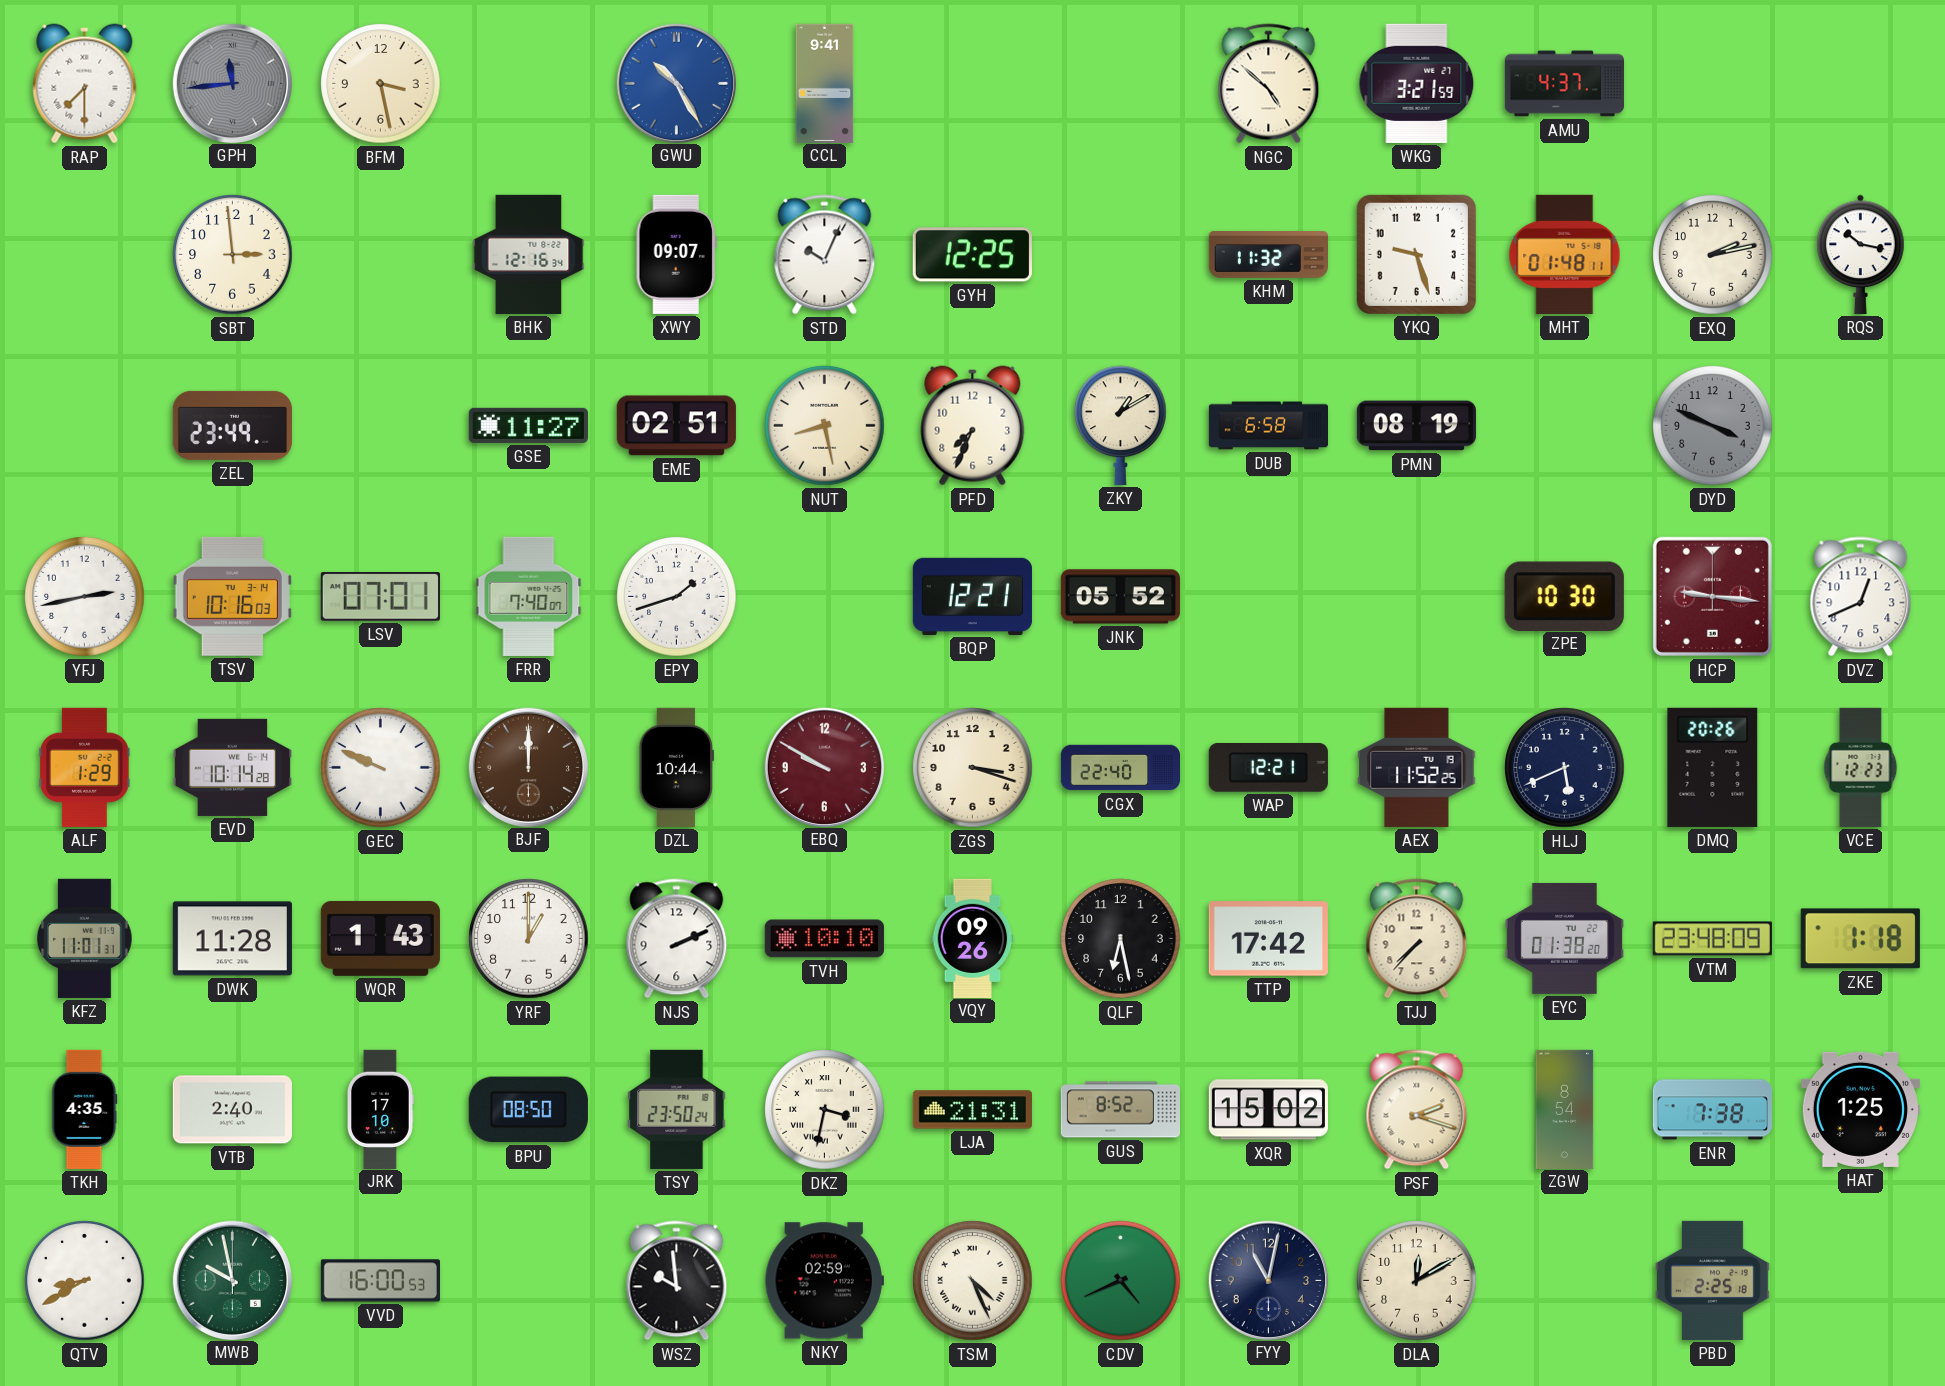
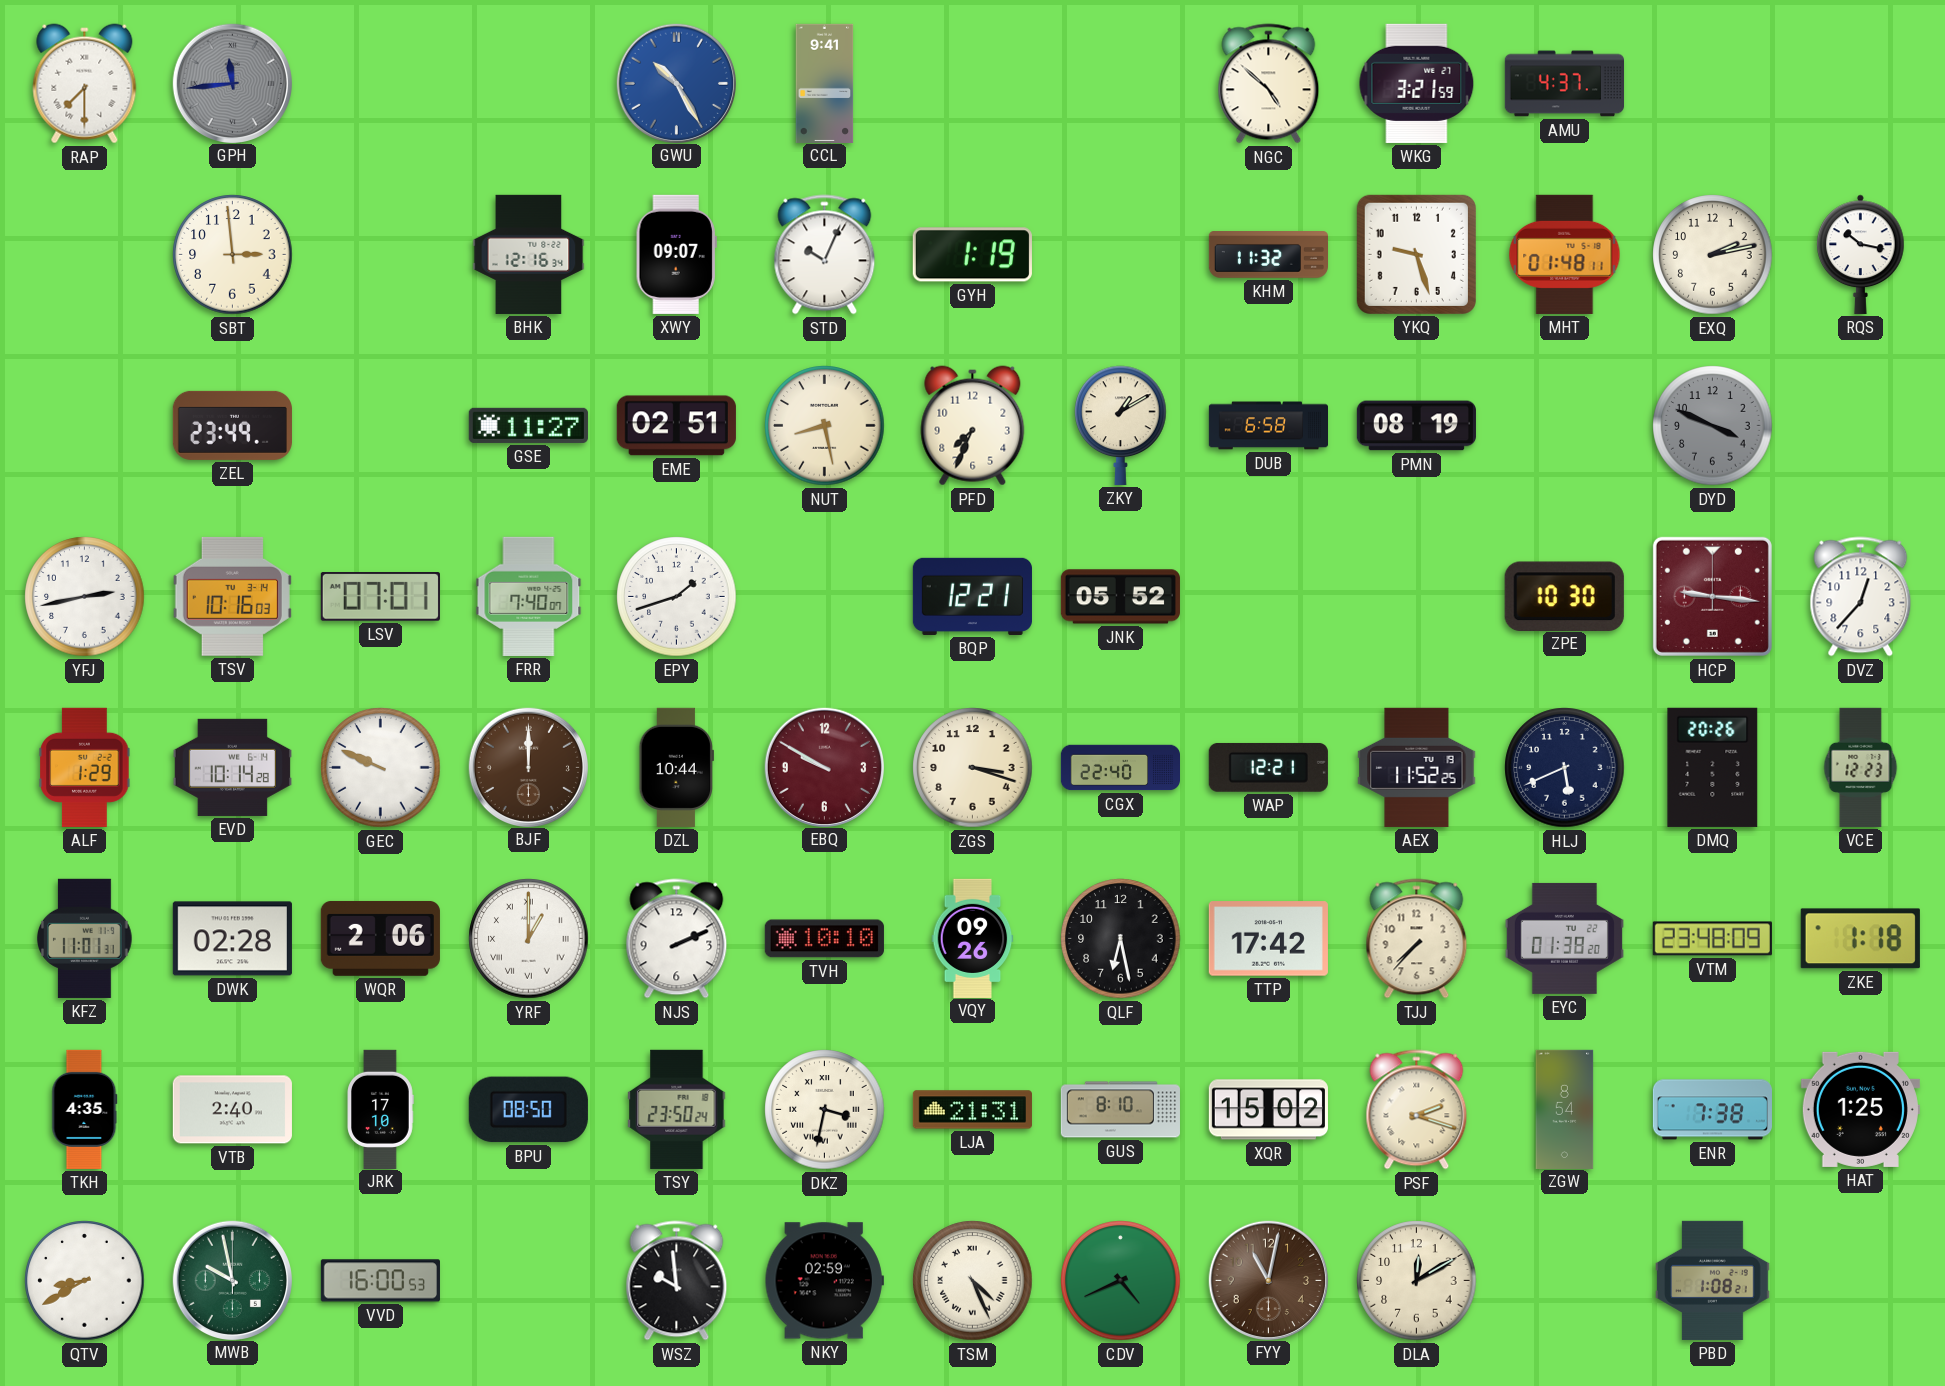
BFM: 3:28 -> none
GYH: 12:25 -> 1:19
DVZ: 12:41 -> 12:37
DWK: 11:28 -> 02:28
WQR: 1:43 -> 2:06
YRF numerals: Arabic -> Roman
GUS: 8:52 -> 8:10
FYY dial: navy -> brown
PBD: 2:25 -> 1:08
